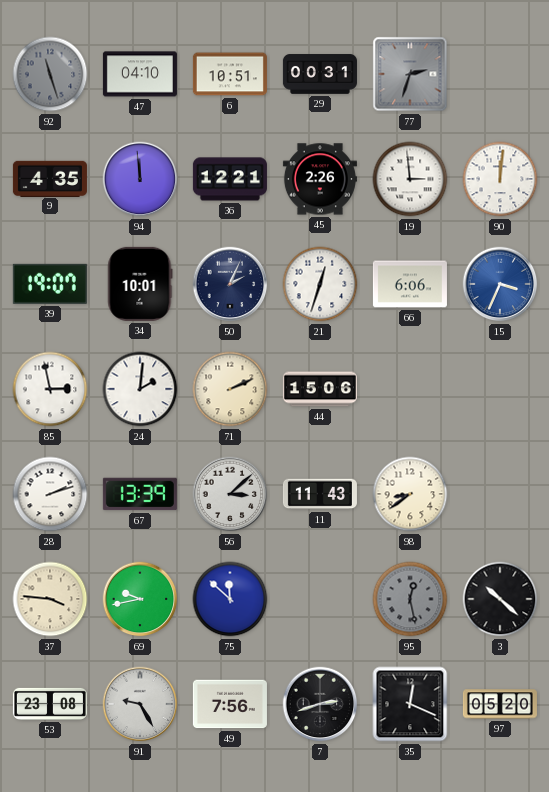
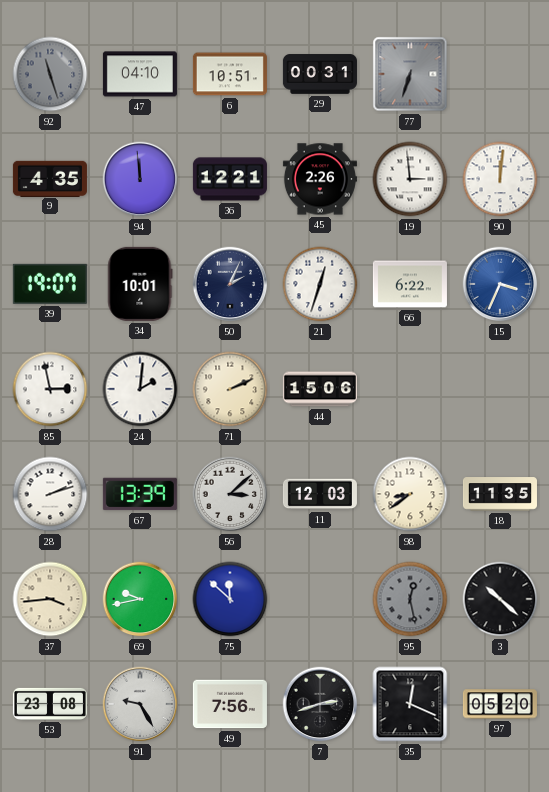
77: 2:33 -> 6:33
66: 6:06 -> 6:22
11: 11:43 -> 12:03
18: none -> 11:35
37: 3:46 -> 3:44
